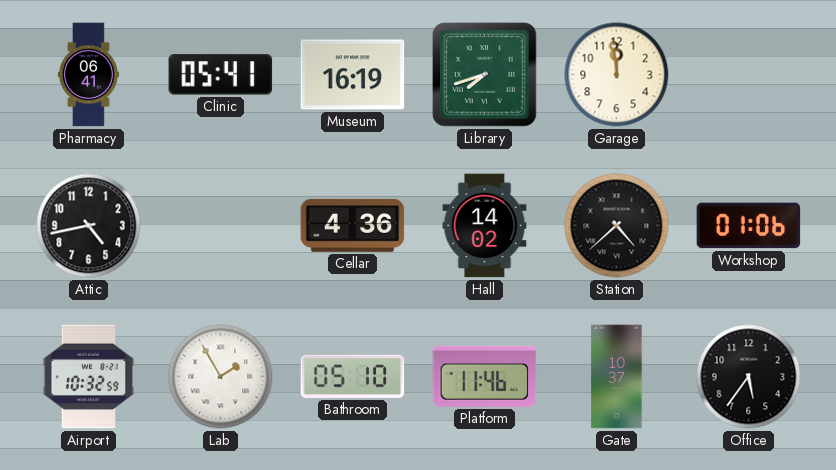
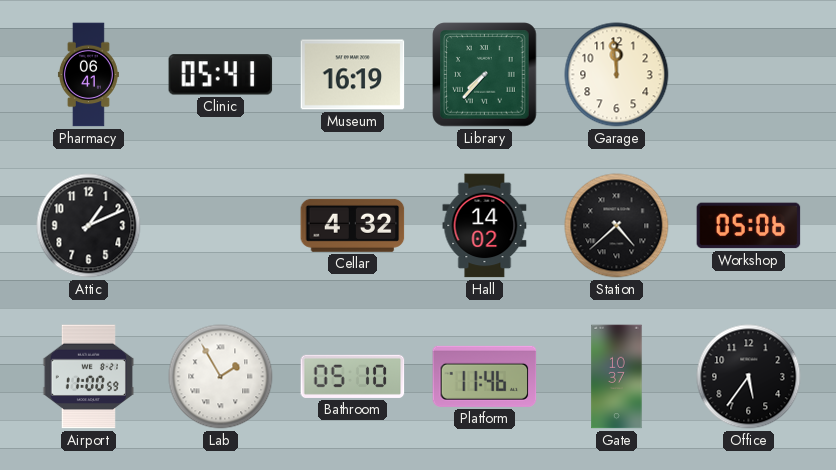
Library: 7:42 -> 7:37
Attic: 4:43 -> 1:11
Cellar: 4:36 -> 4:32
Workshop: 01:06 -> 05:06
Airport: 10:32 -> 11:00
